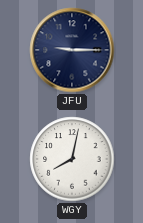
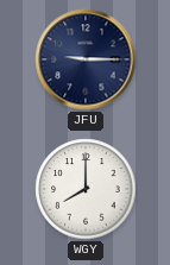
WGY: 8:02 -> 8:00
